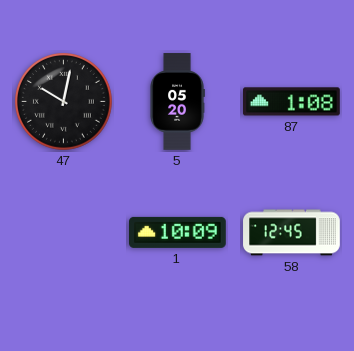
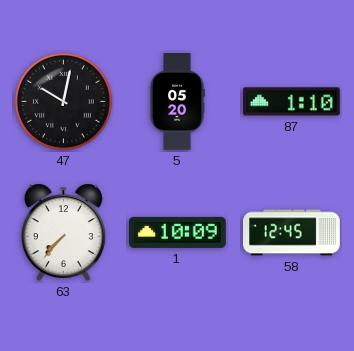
87: 1:08 -> 1:10
63: none -> 7:37
